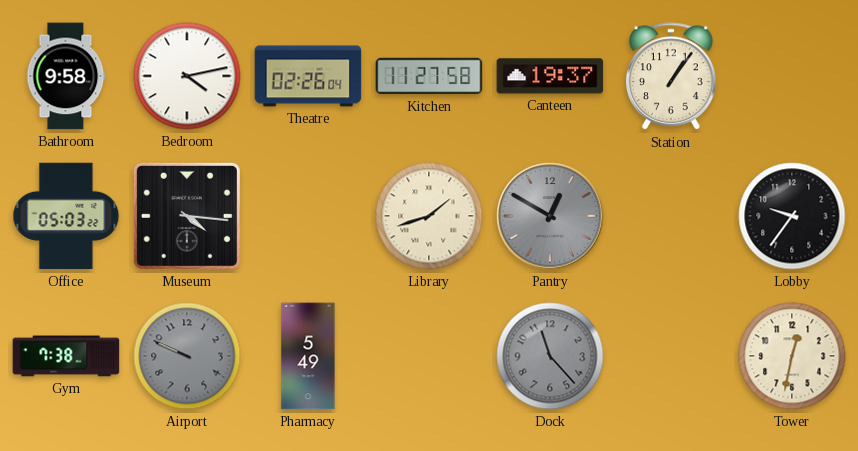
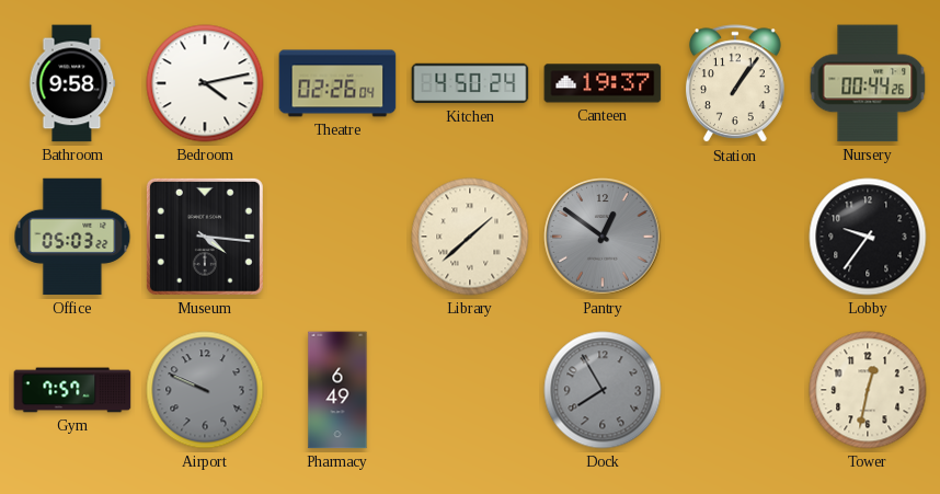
Kitchen: 11:27 -> 4:50
Nursery: none -> 00:44
Library: 1:42 -> 1:38
Pantry: 12:50 -> 12:51
Gym: 7:38 -> 7:57
Pharmacy: 5:49 -> 6:49
Dock: 11:23 -> 7:55
